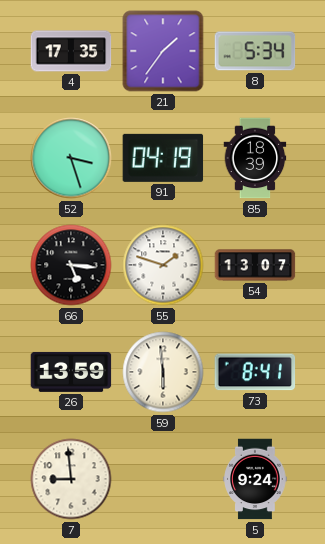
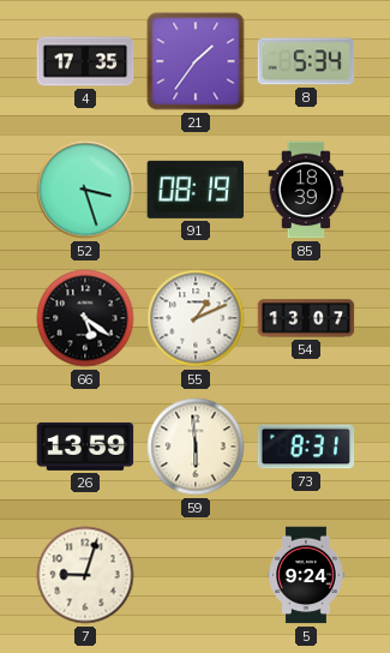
91: 04:19 -> 08:19
66: 5:16 -> 5:21
55: 1:48 -> 1:11
73: 8:41 -> 8:31
7: 8:59 -> 9:03
